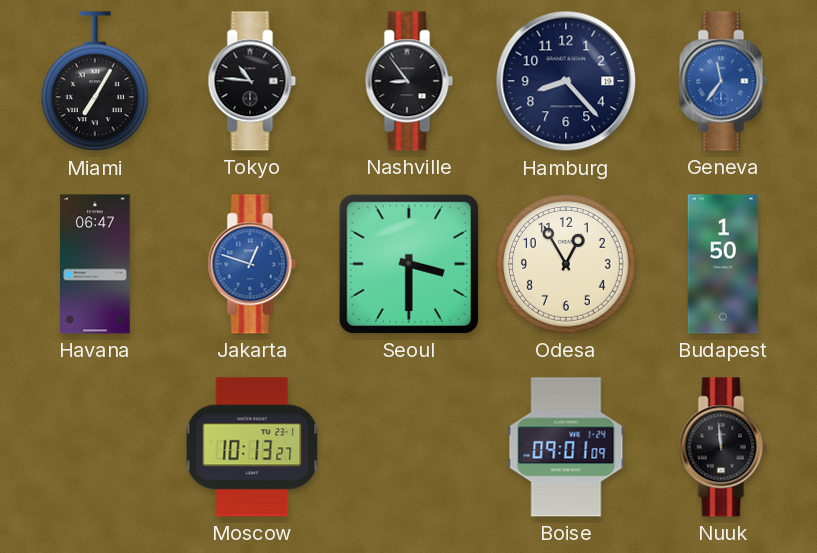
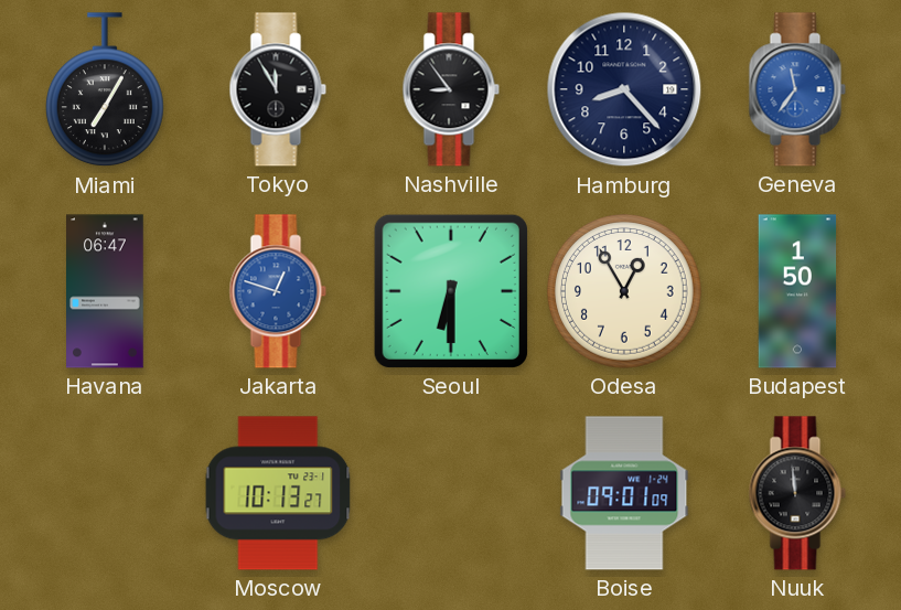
Tokyo: 10:46 -> 11:55
Seoul: 3:30 -> 6:30
